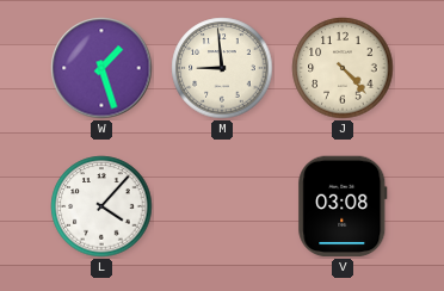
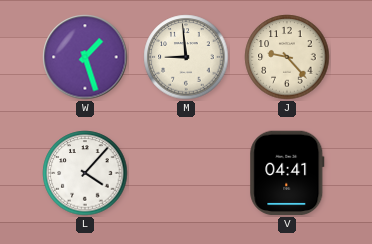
J: 4:23 -> 9:23
V: 03:08 -> 04:41
